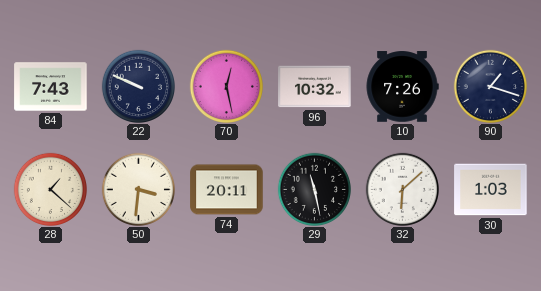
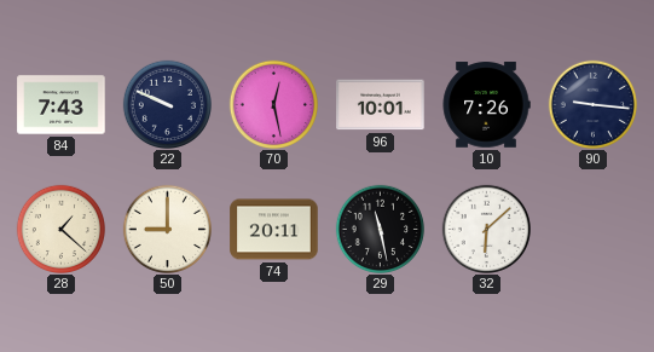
96: 10:32 -> 10:01
90: 1:18 -> 9:16
50: 3:31 -> 9:00
30: 1:03 -> none
